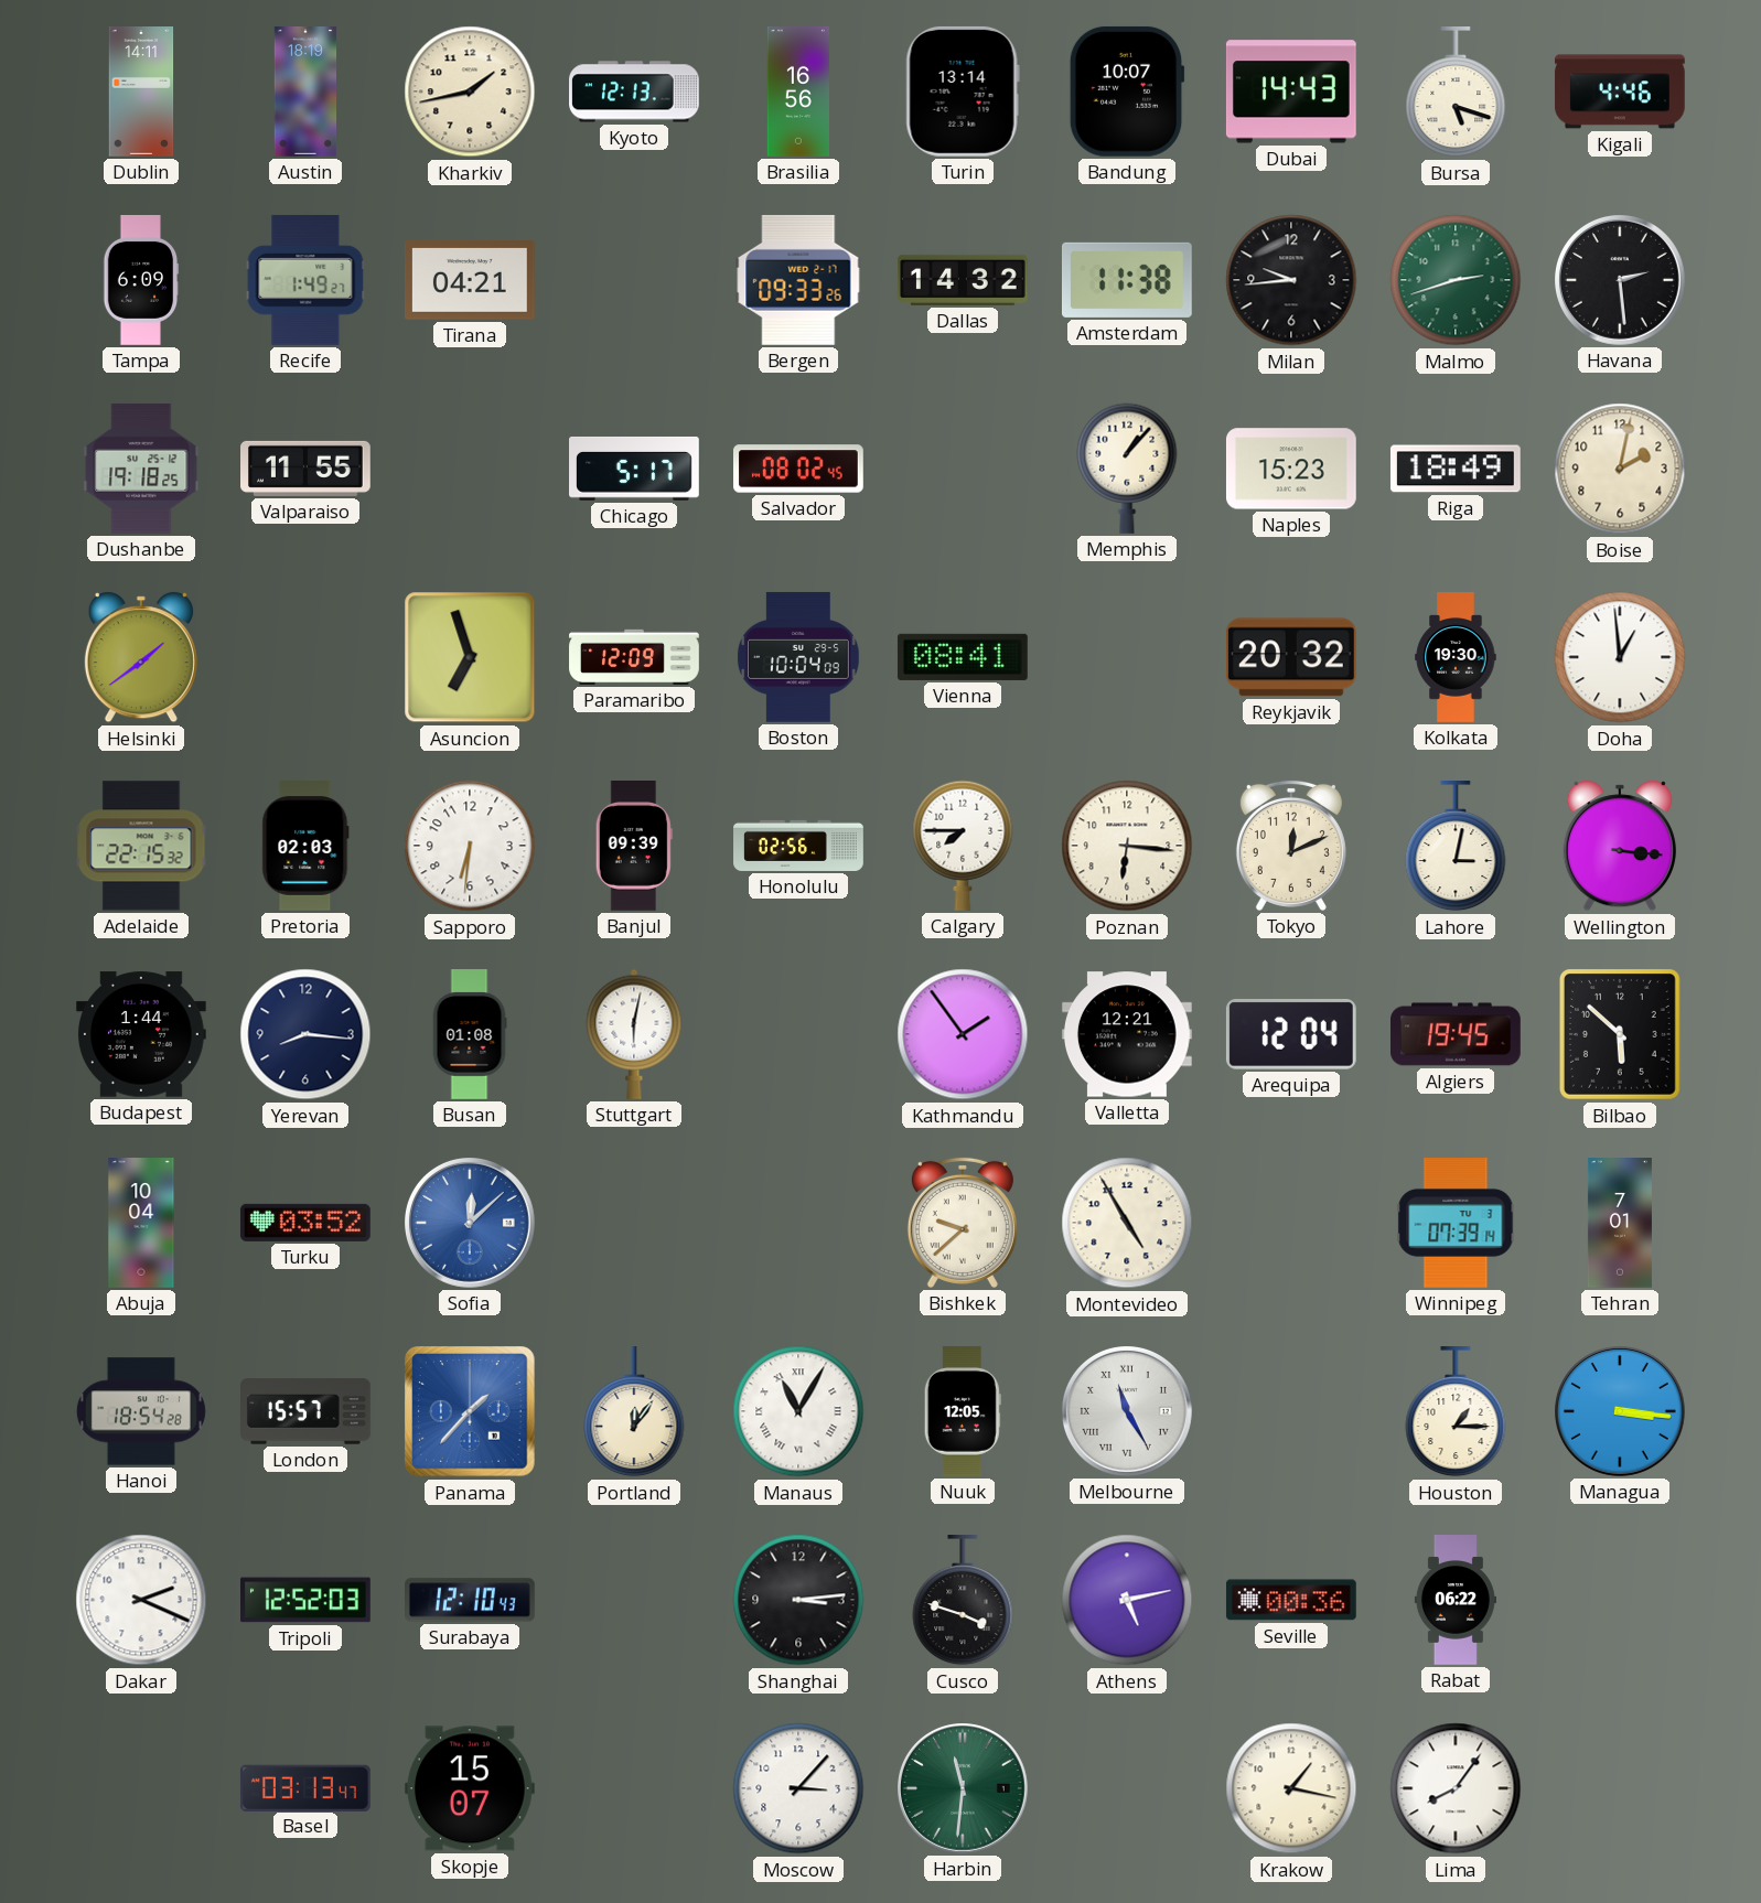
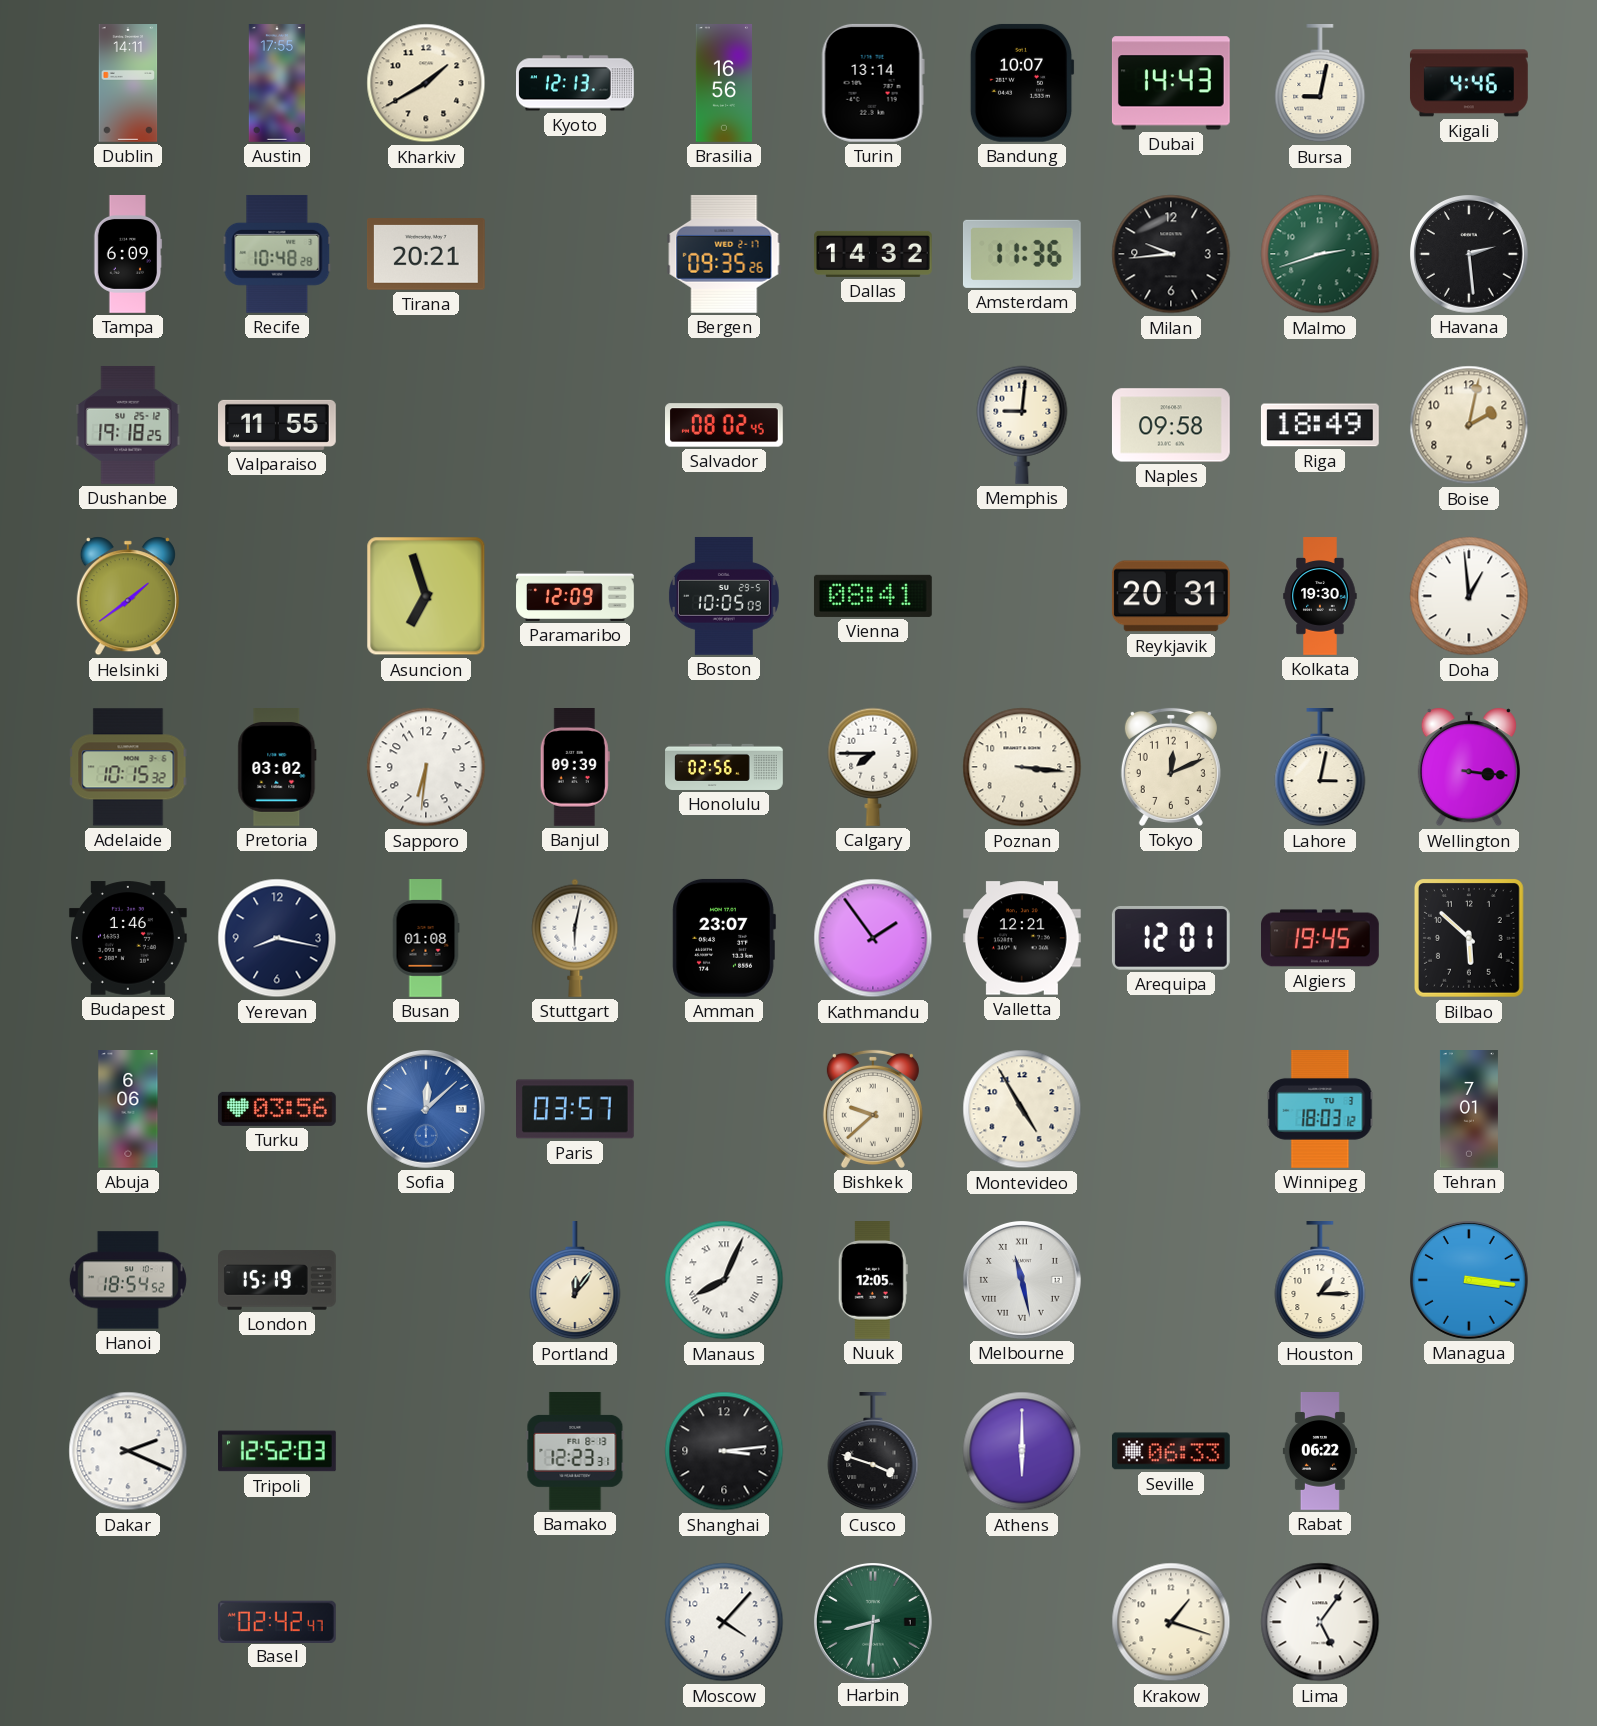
Austin: 18:19 -> 17:55
Kharkiv: 1:43 -> 1:40
Bursa: 5:18 -> 9:02
Recife: 1:49 -> 10:48
Tirana: 04:21 -> 20:21
Bergen: 09:33 -> 09:35
Amsterdam: 11:38 -> 11:36
Chicago: 5:17 -> none
Memphis: 1:07 -> 9:01
Naples: 15:23 -> 09:58
Boston: 10:04 -> 10:05
Reykjavik: 20:32 -> 20:31
Adelaide: 22:15 -> 10:15
Pretoria: 02:03 -> 03:02
Poznan: 6:16 -> 3:16
Budapest: 1:44 -> 1:46
Yerevan: 8:16 -> 8:17
Amman: none -> 23:07
Arequipa: 12:04 -> 12:01
Abuja: 10:04 -> 6:06
Turku: 03:52 -> 03:56
Paris: none -> 03:57
Winnipeg: 07:39 -> 18:03
Hanoi: 18:54:28 -> 18:54:52
London: 15:57 -> 15:19
Panama: 1:37 -> none
Manaus: 11:05 -> 8:04
Melbourne: 11:25 -> 11:28
Surabaya: 12:10 -> none
Bamako: none -> 12:23
Athens: 5:13 -> 6:00
Seville: 00:36 -> 06:33
Basel: 03:13 -> 02:42
Skopje: 15:07 -> none
Moscow: 3:07 -> 4:07
Harbin: 11:31 -> 8:31
Krakow: 1:17 -> 1:18
Lima: 8:06 -> 5:06
